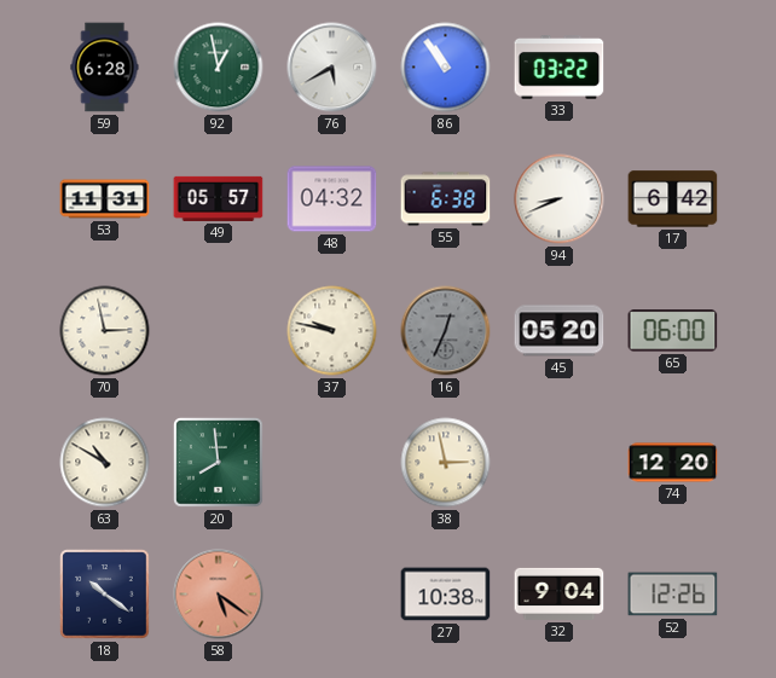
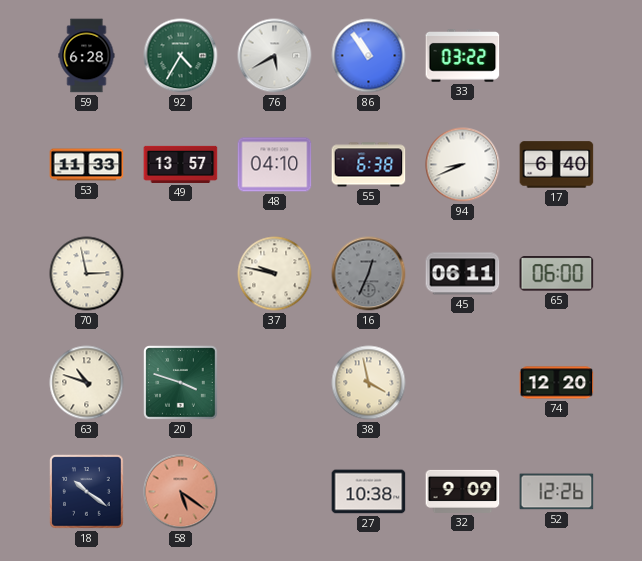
92: 12:58 -> 4:35
53: 11:31 -> 11:33
49: 05:57 -> 13:57
48: 04:32 -> 04:10
17: 6:42 -> 6:40
45: 05:20 -> 06:11
63: 10:50 -> 10:48
20: 7:59 -> 3:48
38: 2:58 -> 3:58
32: 9:04 -> 9:09
